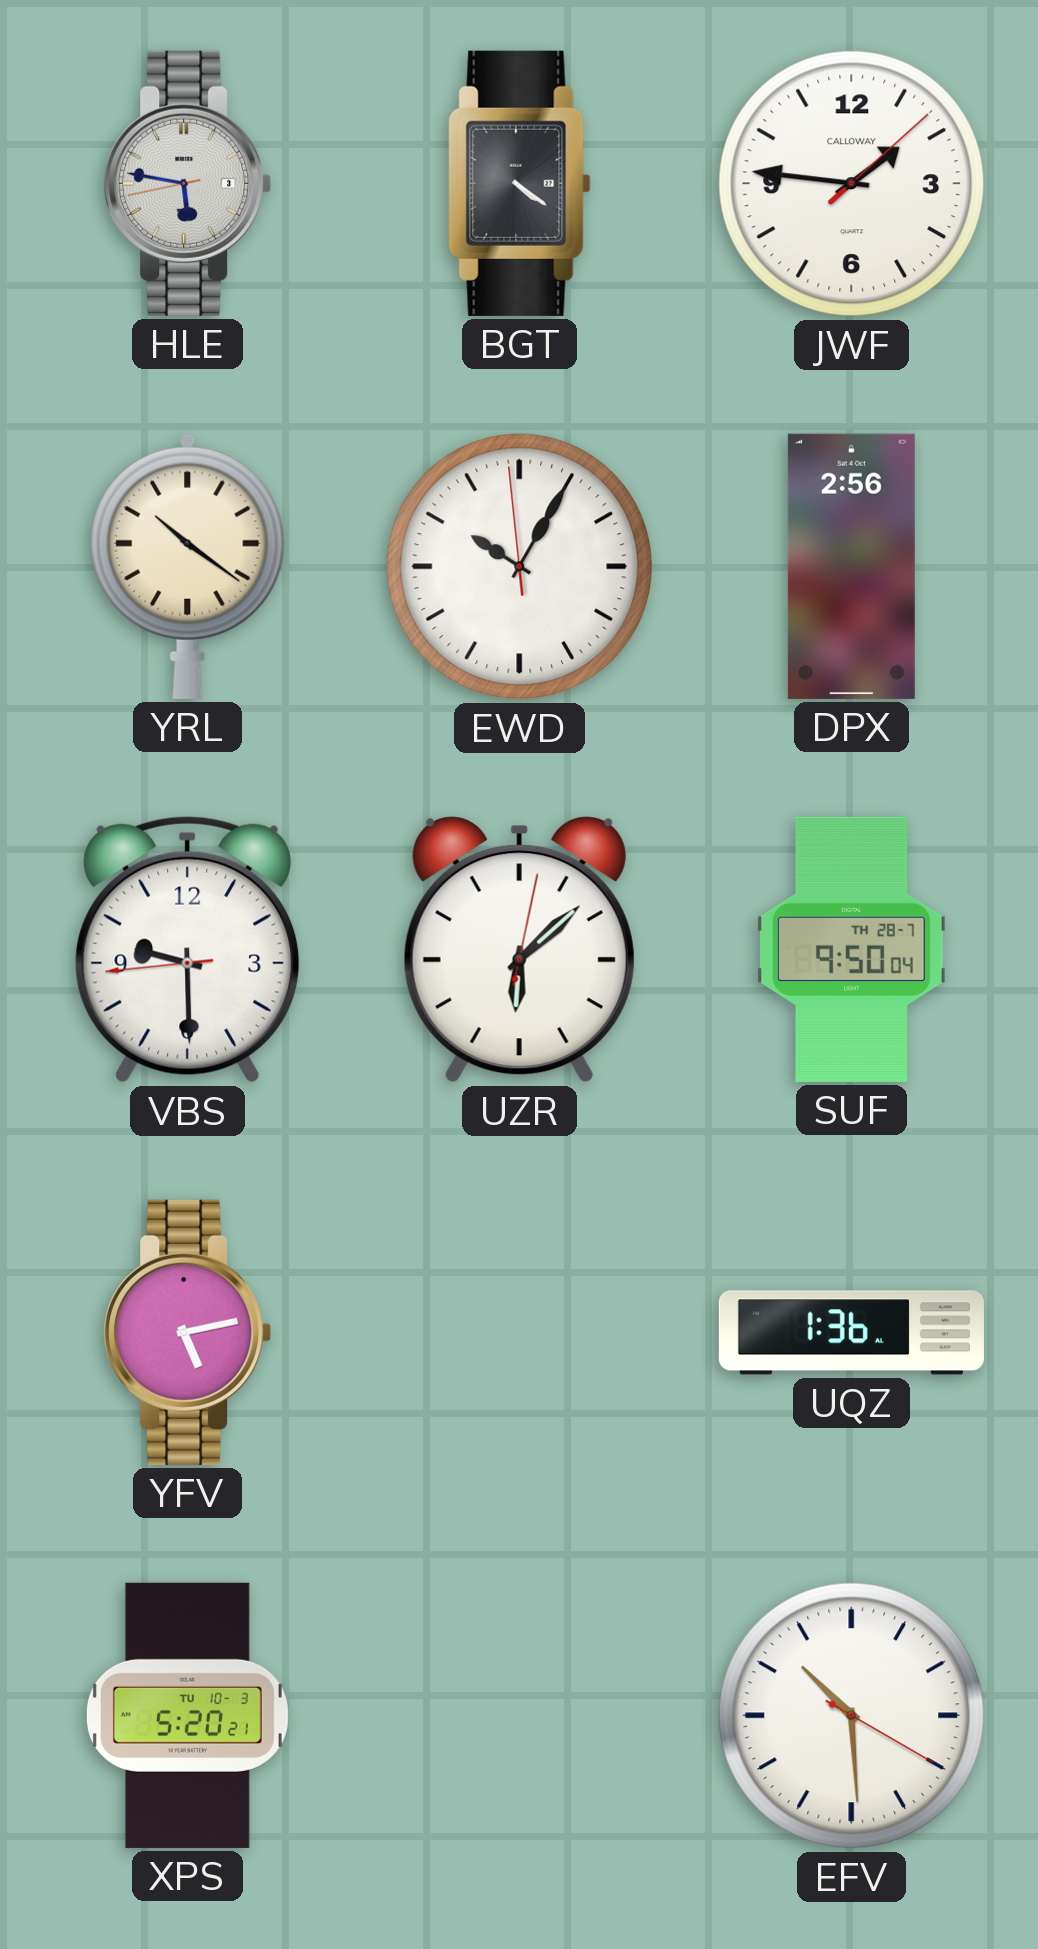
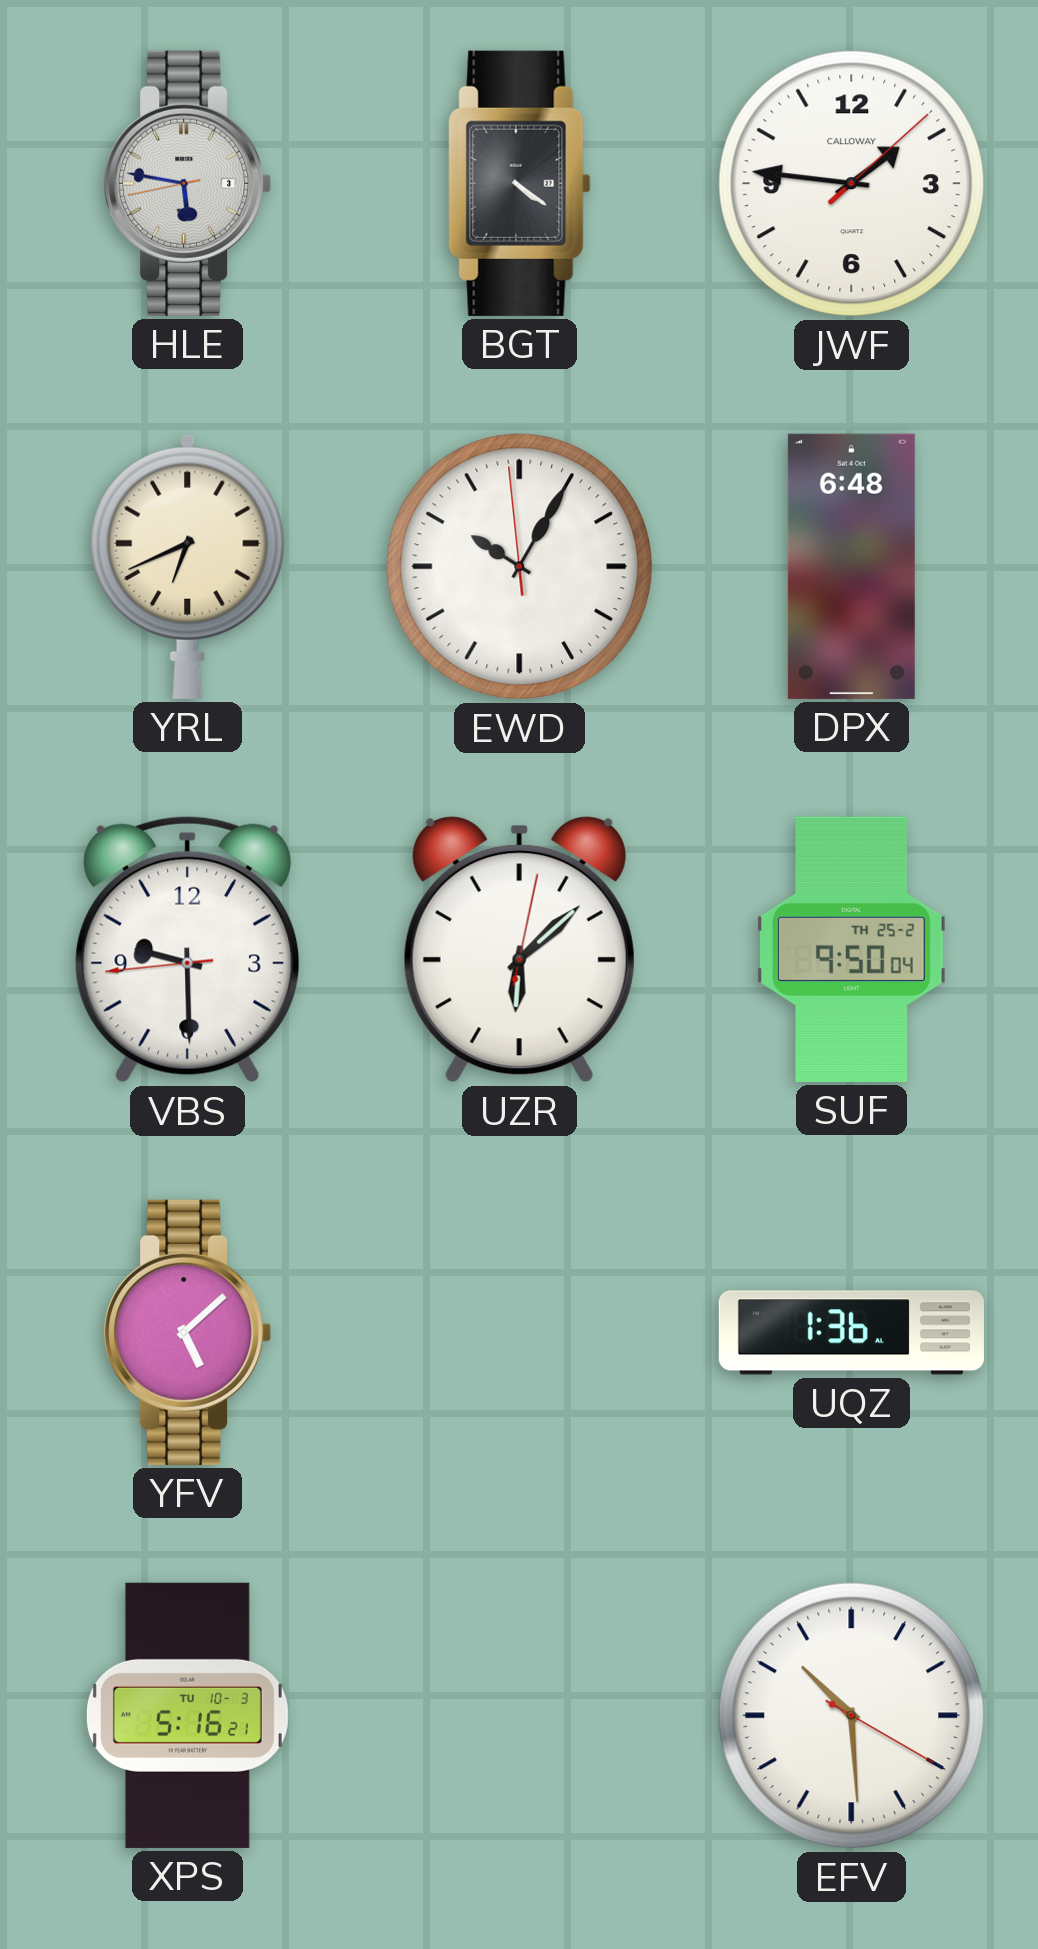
YRL: 10:21 -> 6:41
DPX: 2:56 -> 6:48
SUF date: TH 28-7 -> TH 25-2
YFV: 5:13 -> 5:08
XPS: 5:20 -> 5:16
